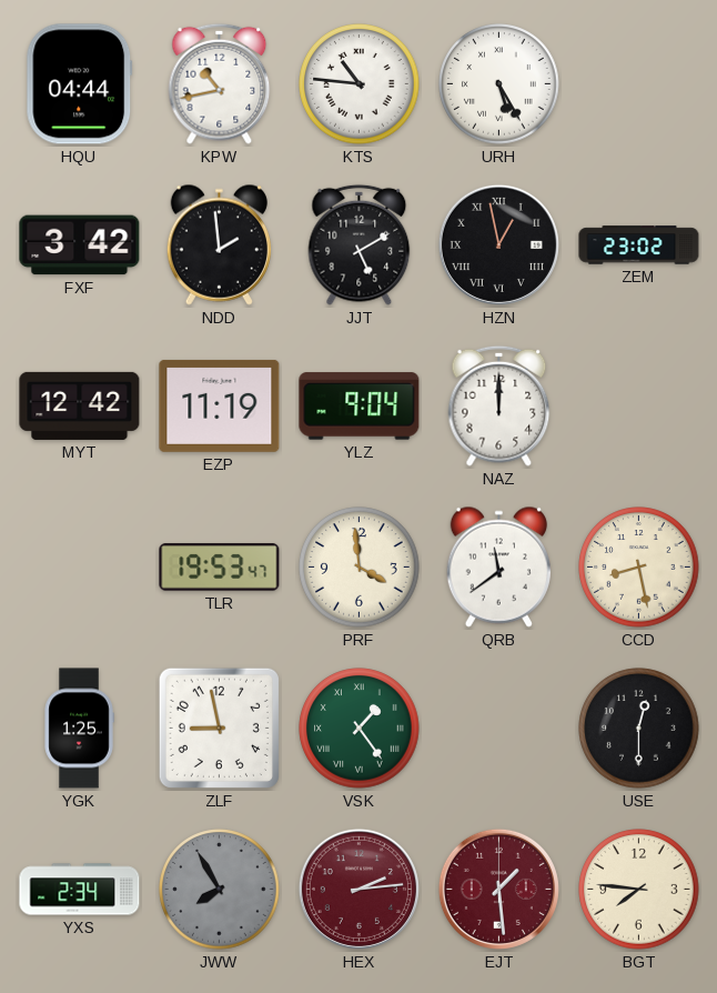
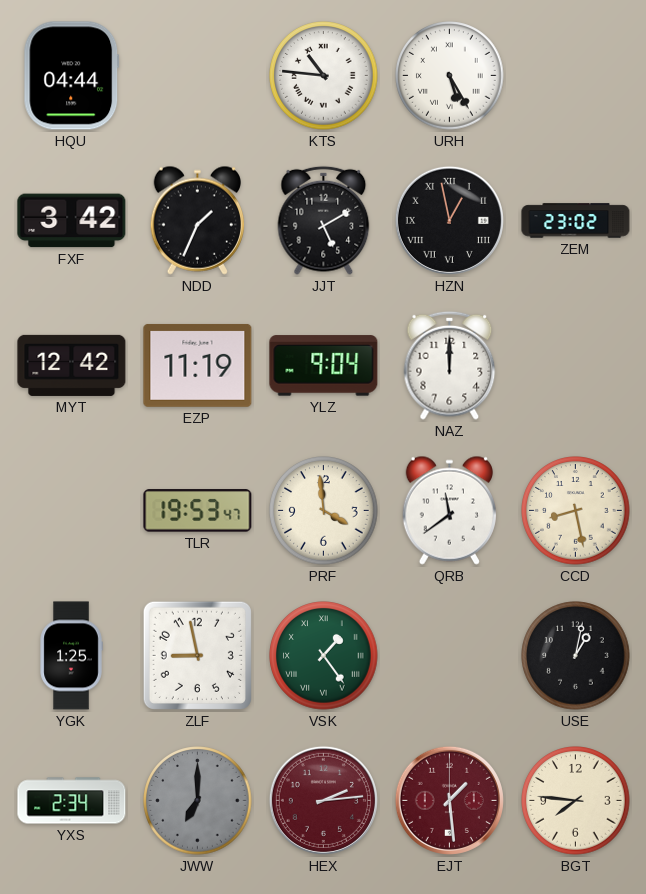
KPW: 10:43 -> none
NDD: 1:59 -> 1:34
USE: 12:30 -> 1:02
JWW: 7:55 -> 7:00
